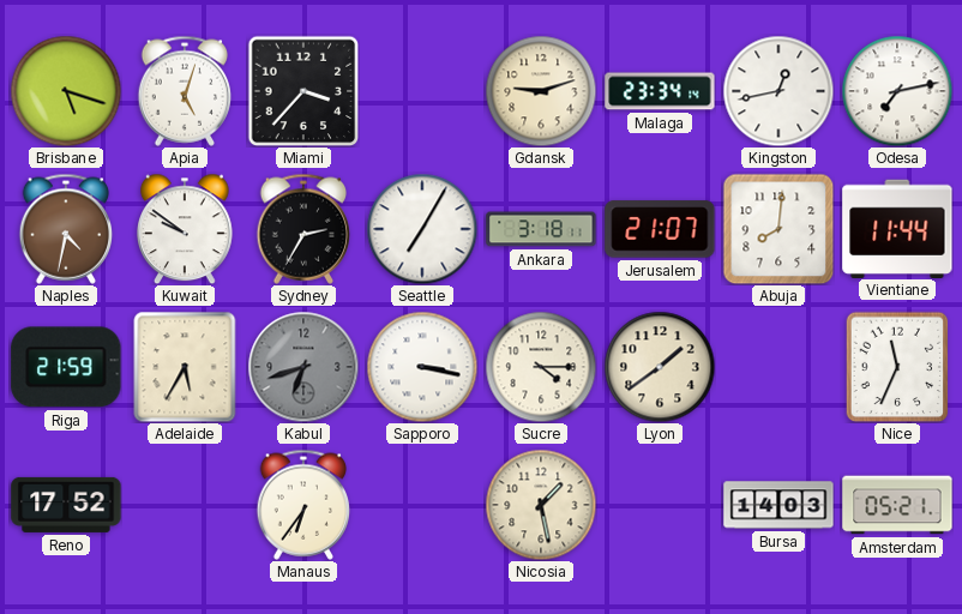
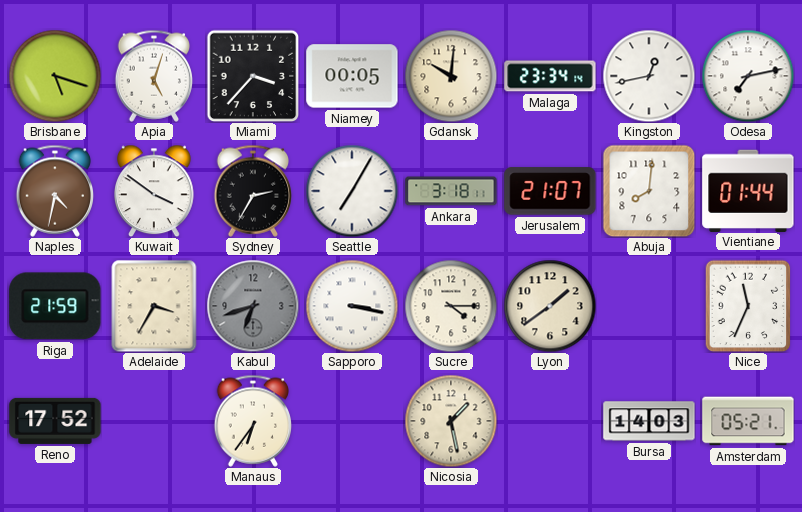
Niamey: none -> 00:05
Gdansk: 9:12 -> 10:01
Kuwait: 9:51 -> 3:51
Vientiane: 11:44 -> 01:44
Adelaide: 5:35 -> 3:35
